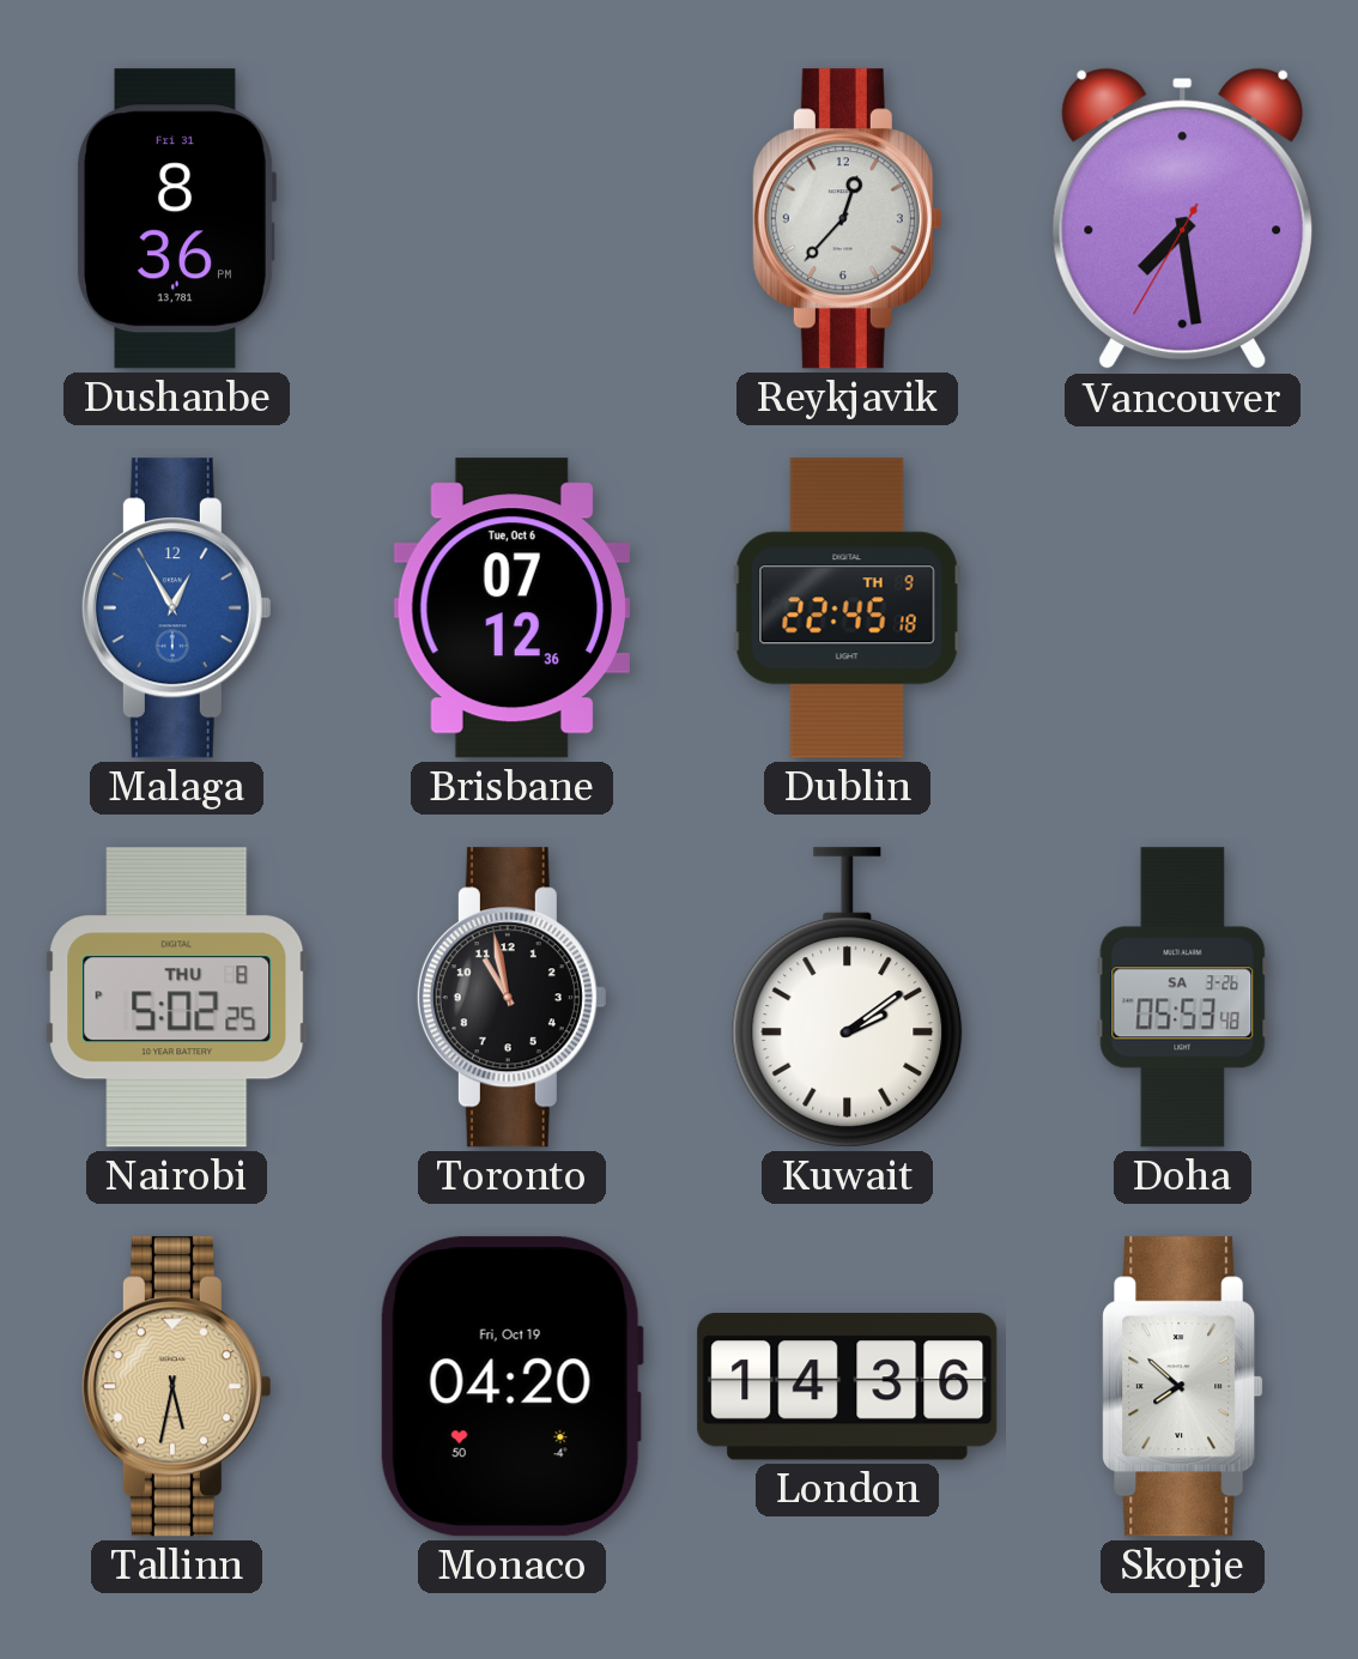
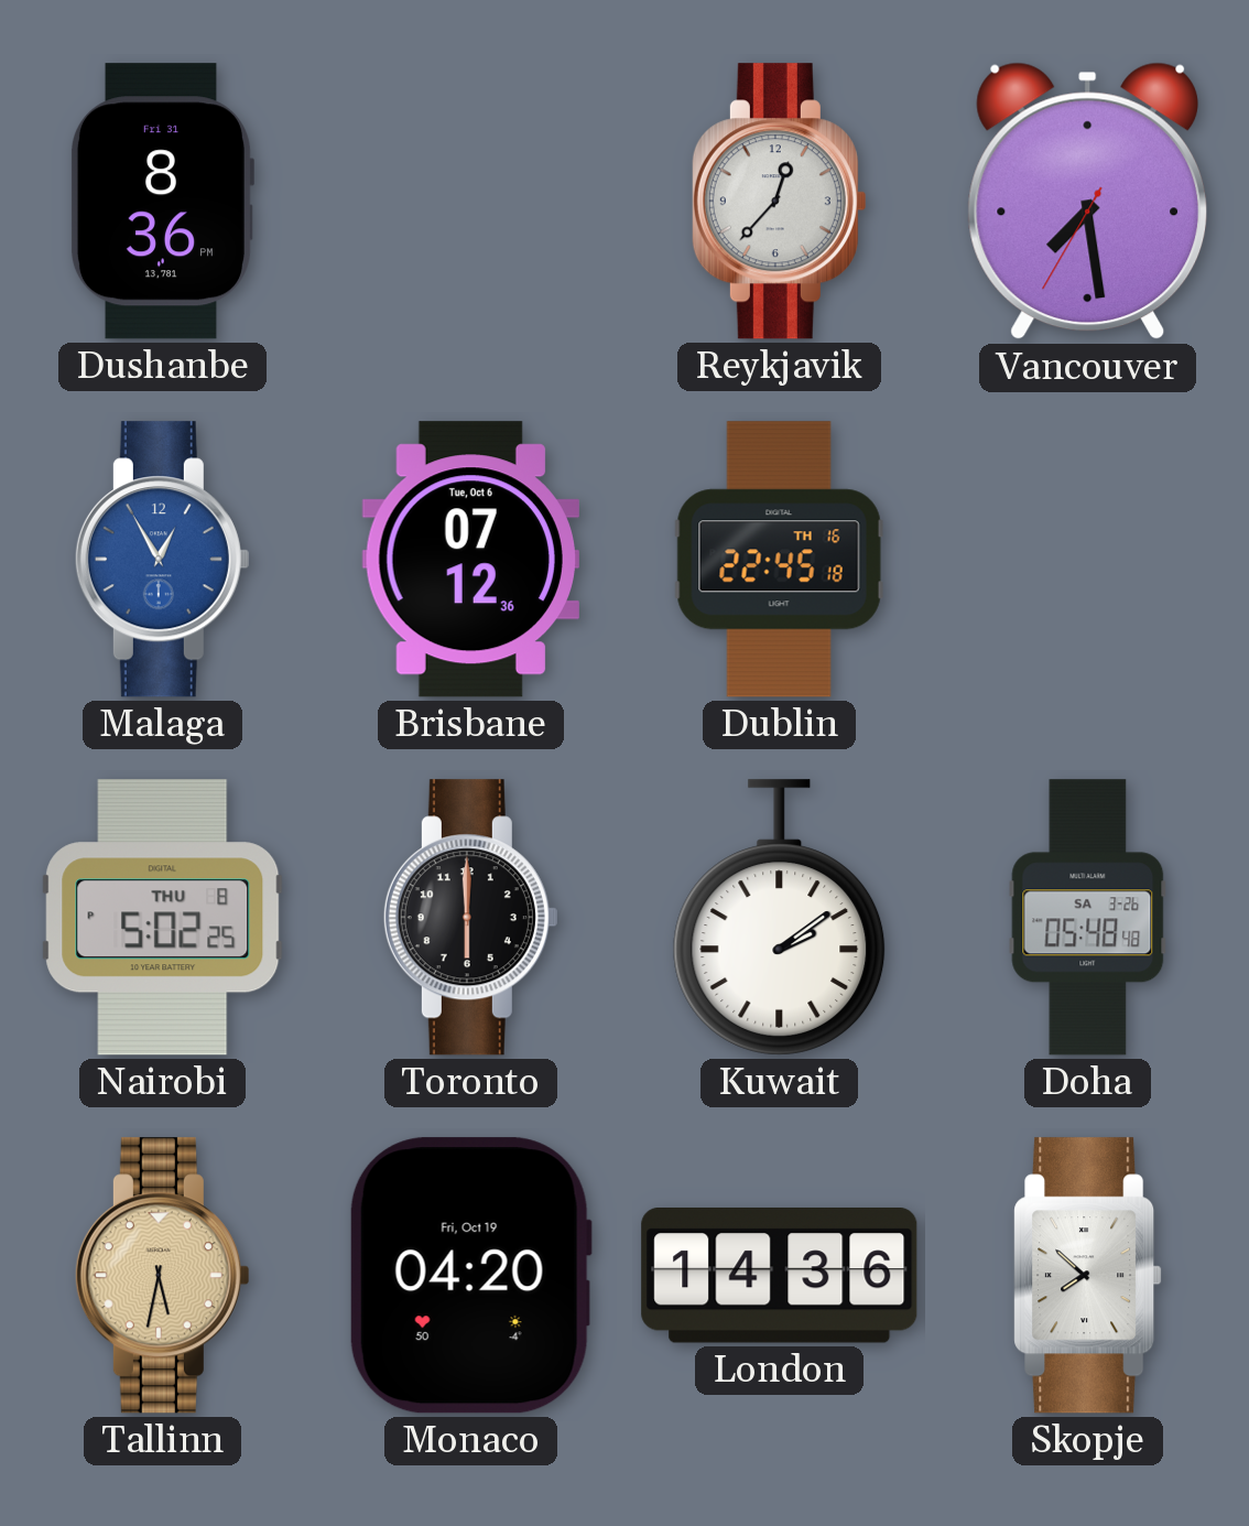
Dublin date: TH 9 -> TH 16
Toronto: 10:58 -> 6:00
Doha: 05:53 -> 05:48
